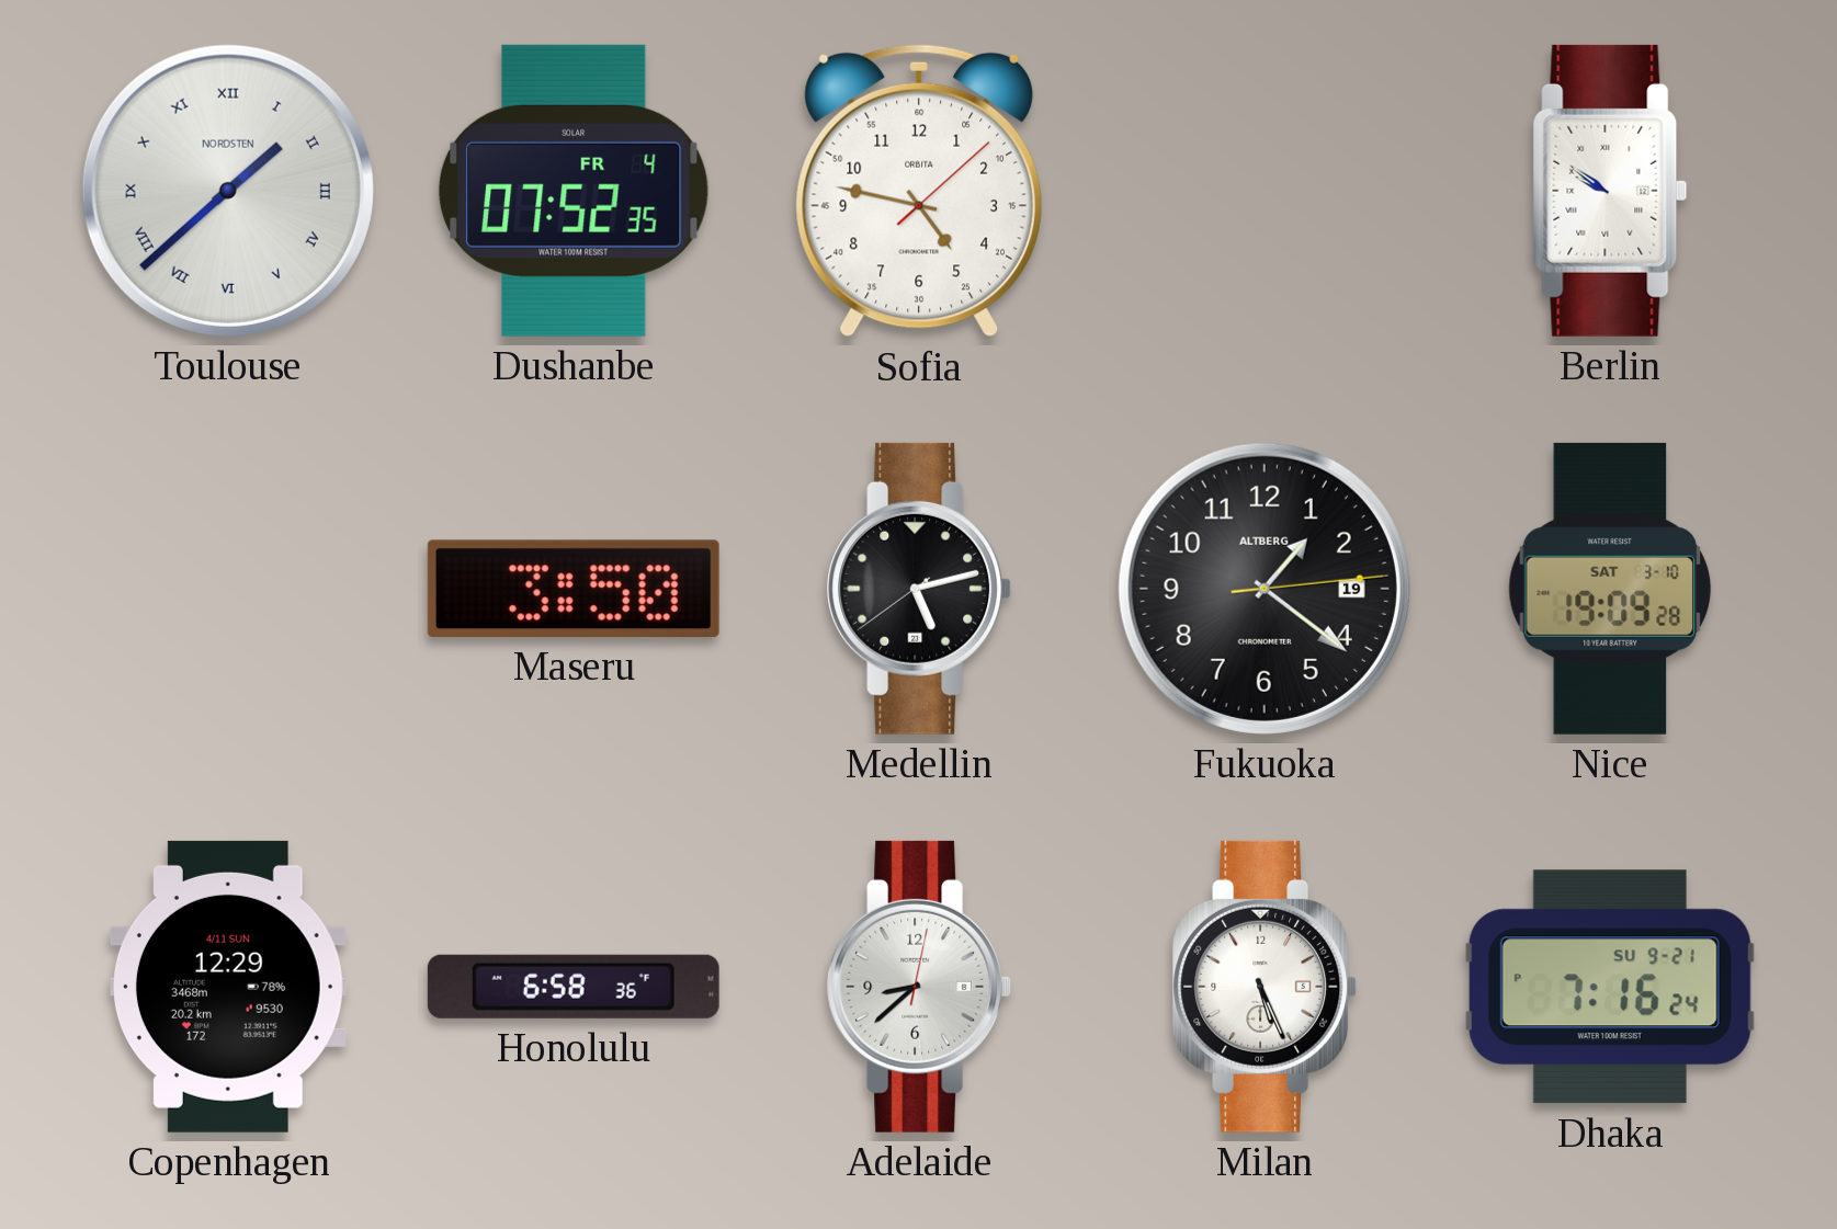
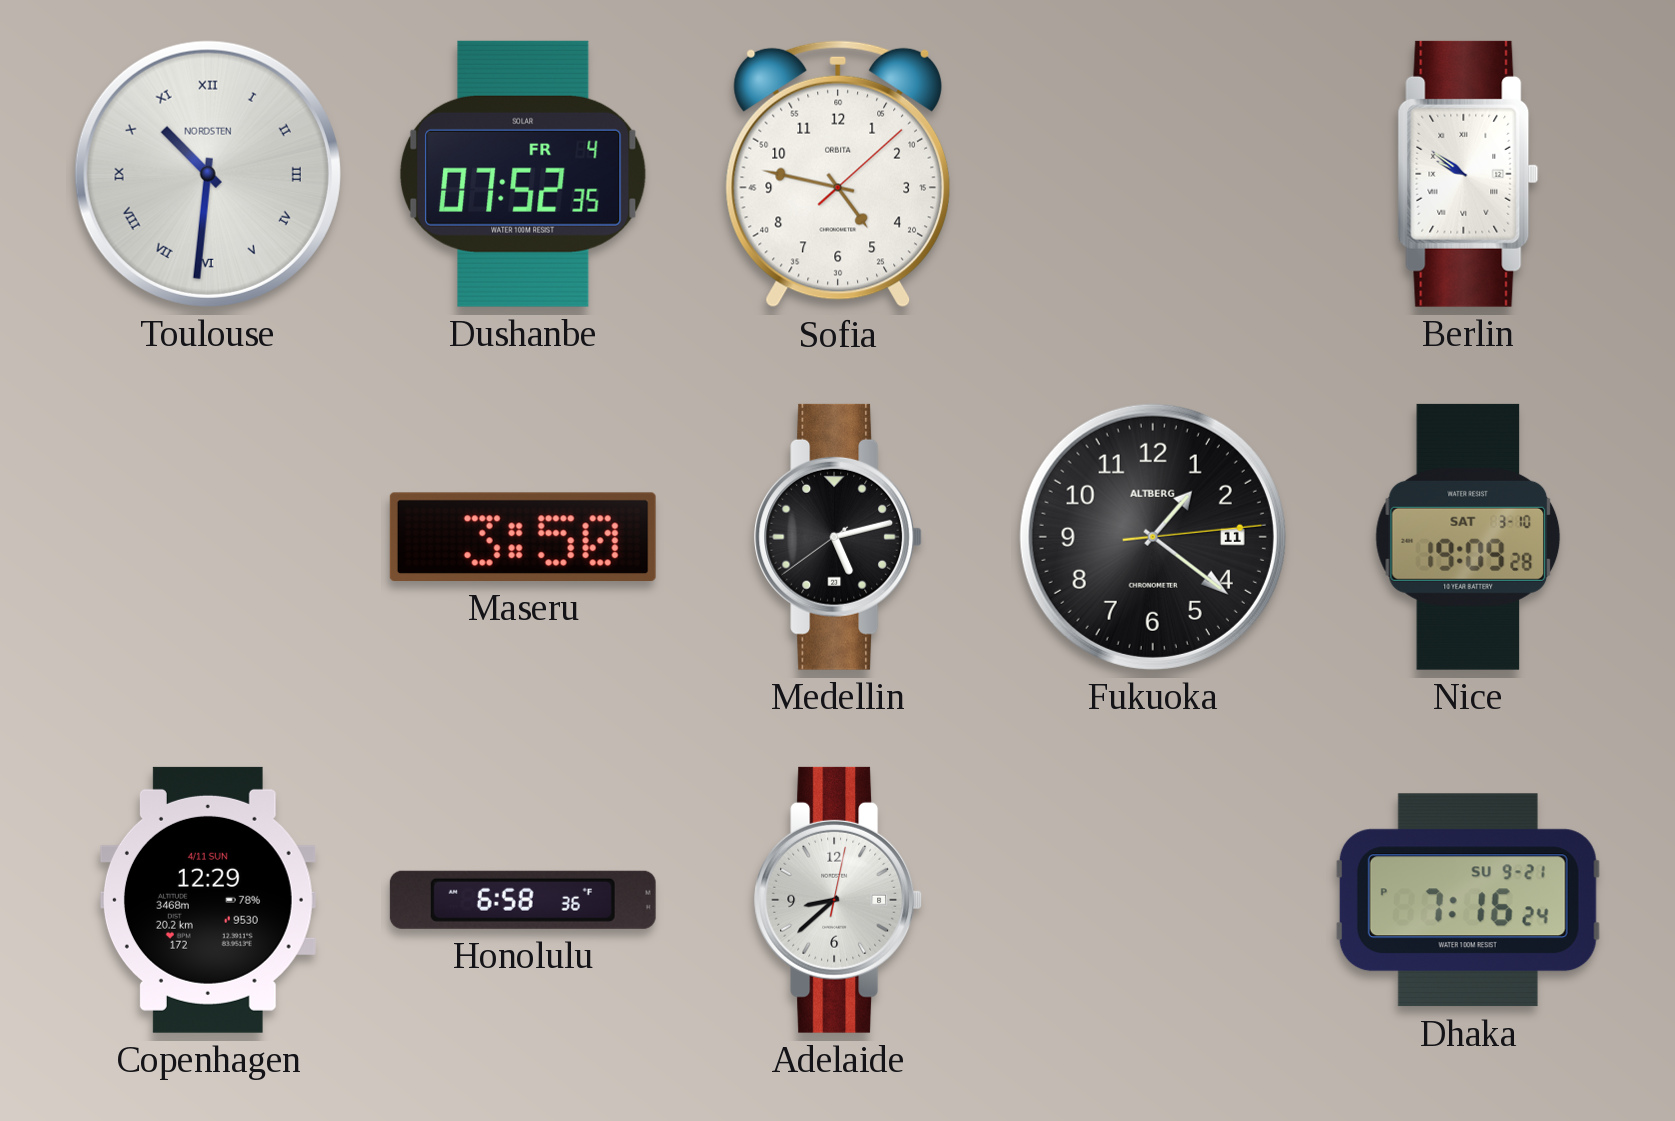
Toulouse: 1:38 -> 10:31
Fukuoka date: 19 -> 11
Milan: 5:26 -> none
